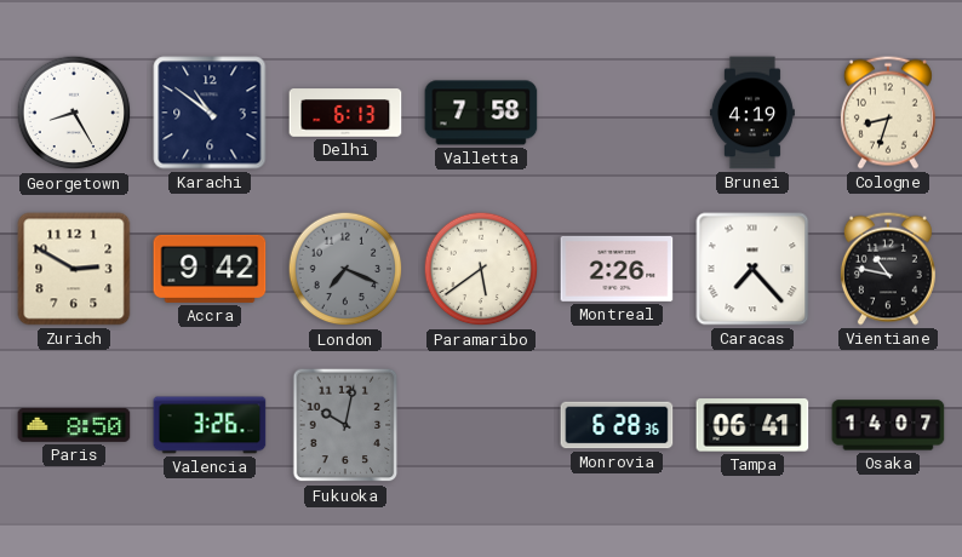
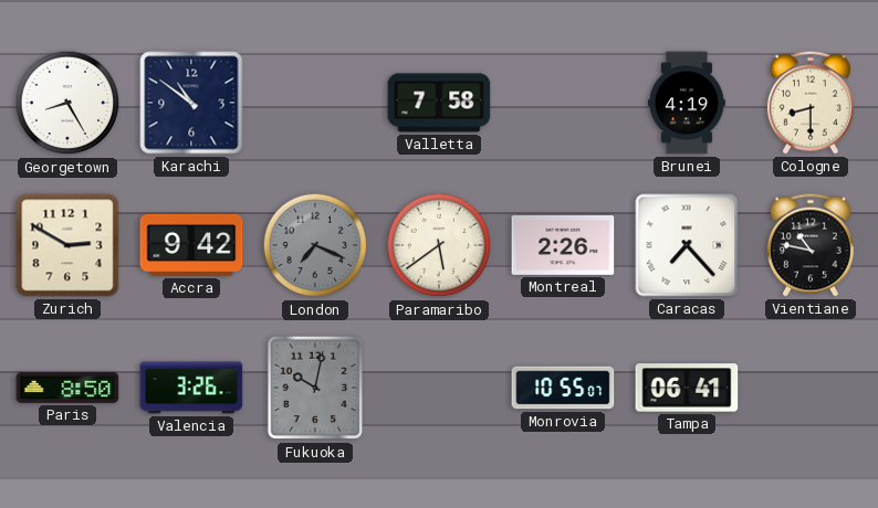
Delhi: 6:13 -> none
Cologne: 8:33 -> 8:30
Monrovia: 6:28 -> 10:55
Osaka: 14:07 -> none
